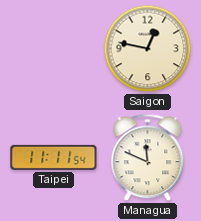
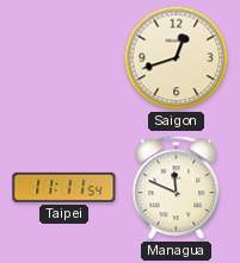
Saigon: 12:47 -> 12:42
